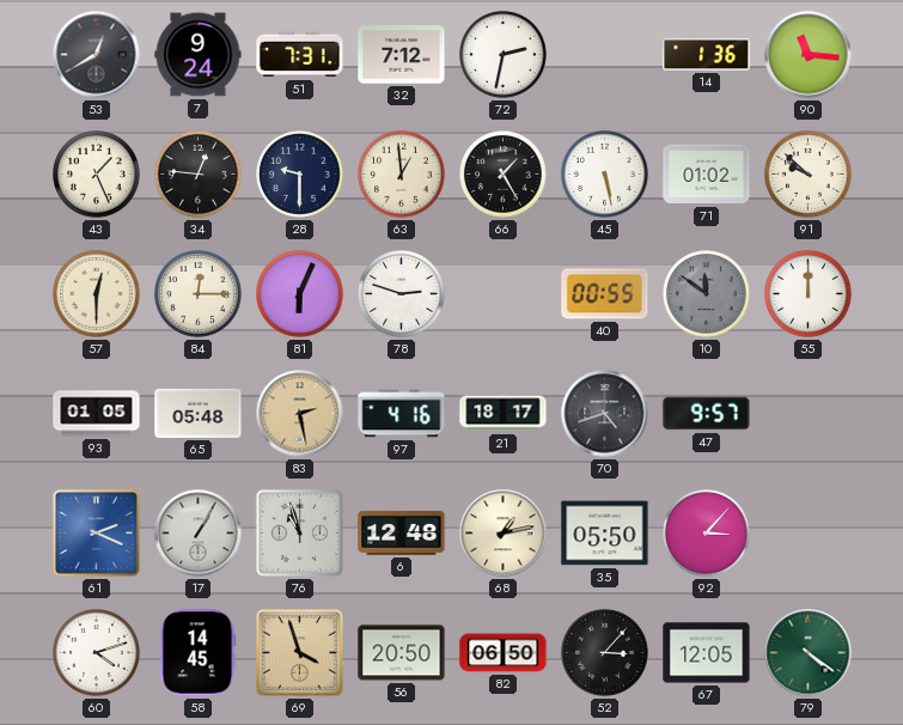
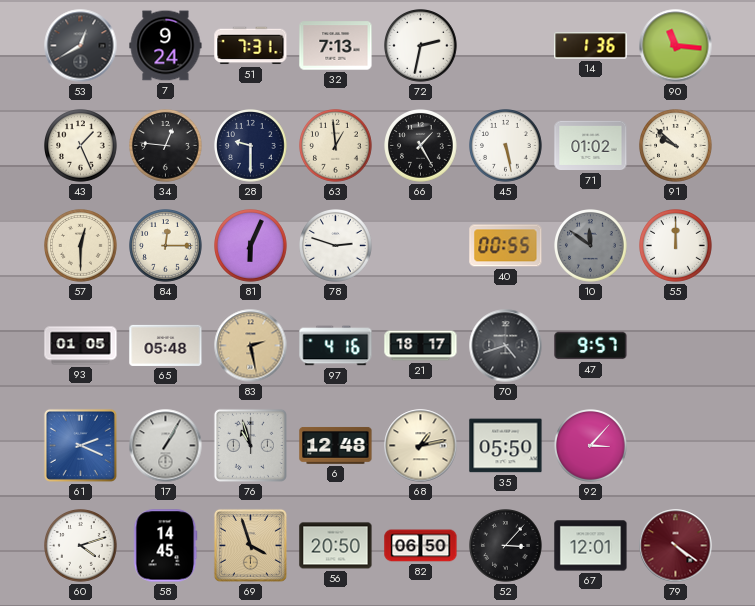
32: 7:12 -> 7:13
67: 12:05 -> 12:01
79 dial: green -> burgundy
